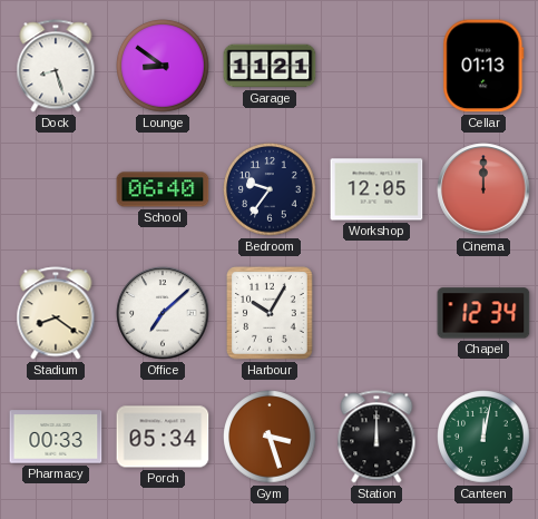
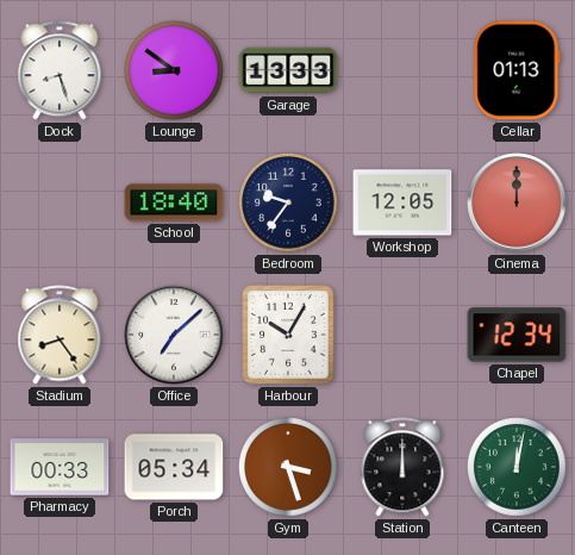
Garage: 11:21 -> 13:33
School: 06:40 -> 18:40
Stadium: 8:21 -> 8:24
